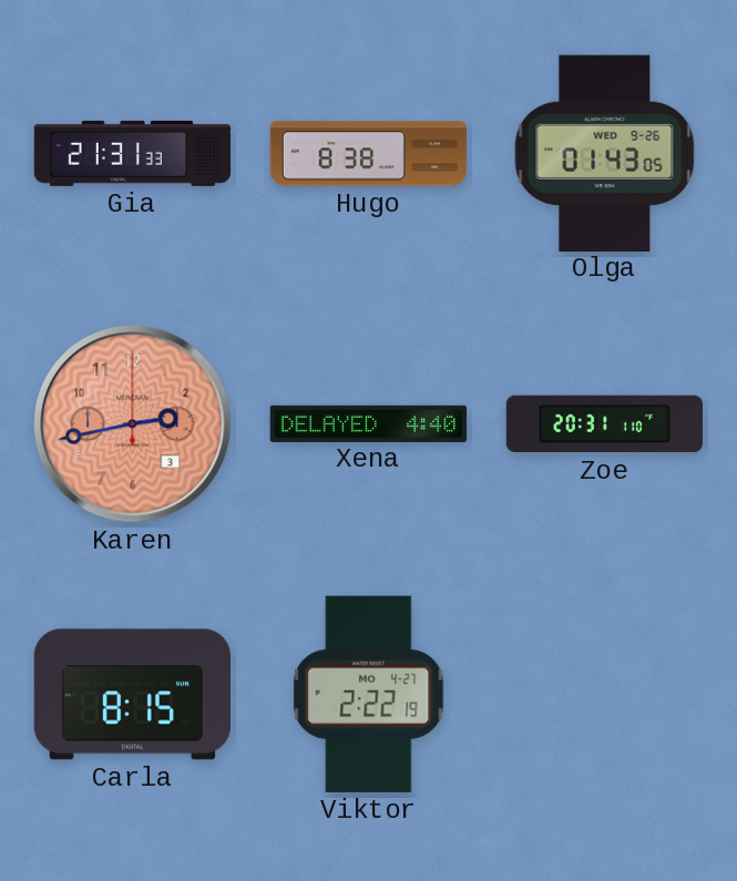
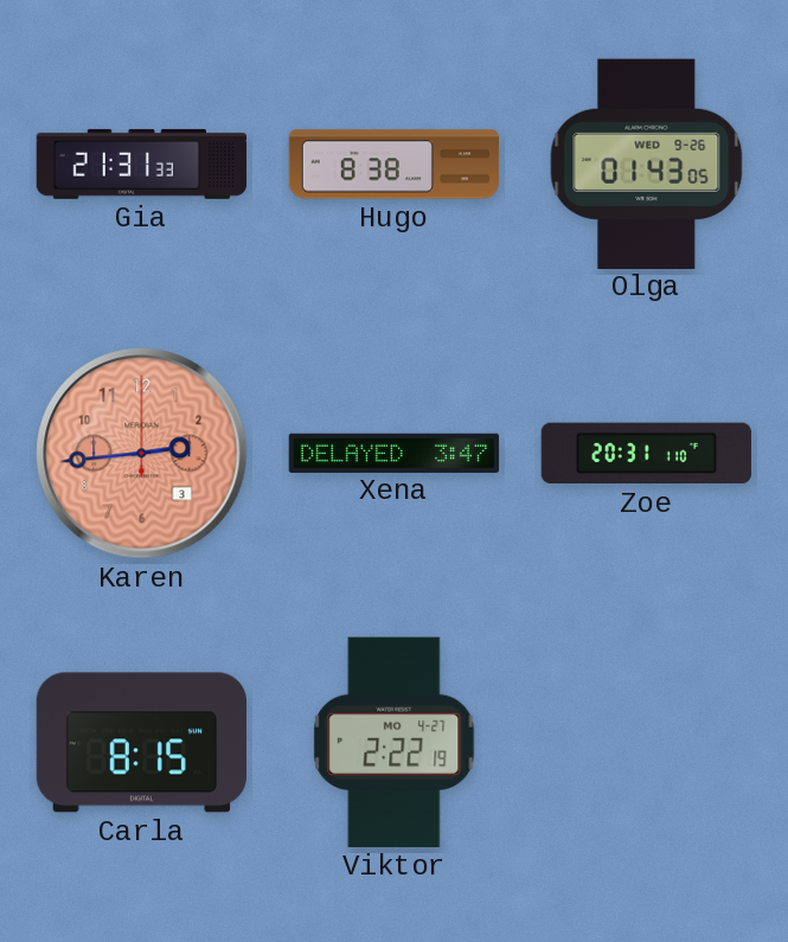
Karen: 2:43 -> 2:44
Xena: 4:40 -> 3:47
